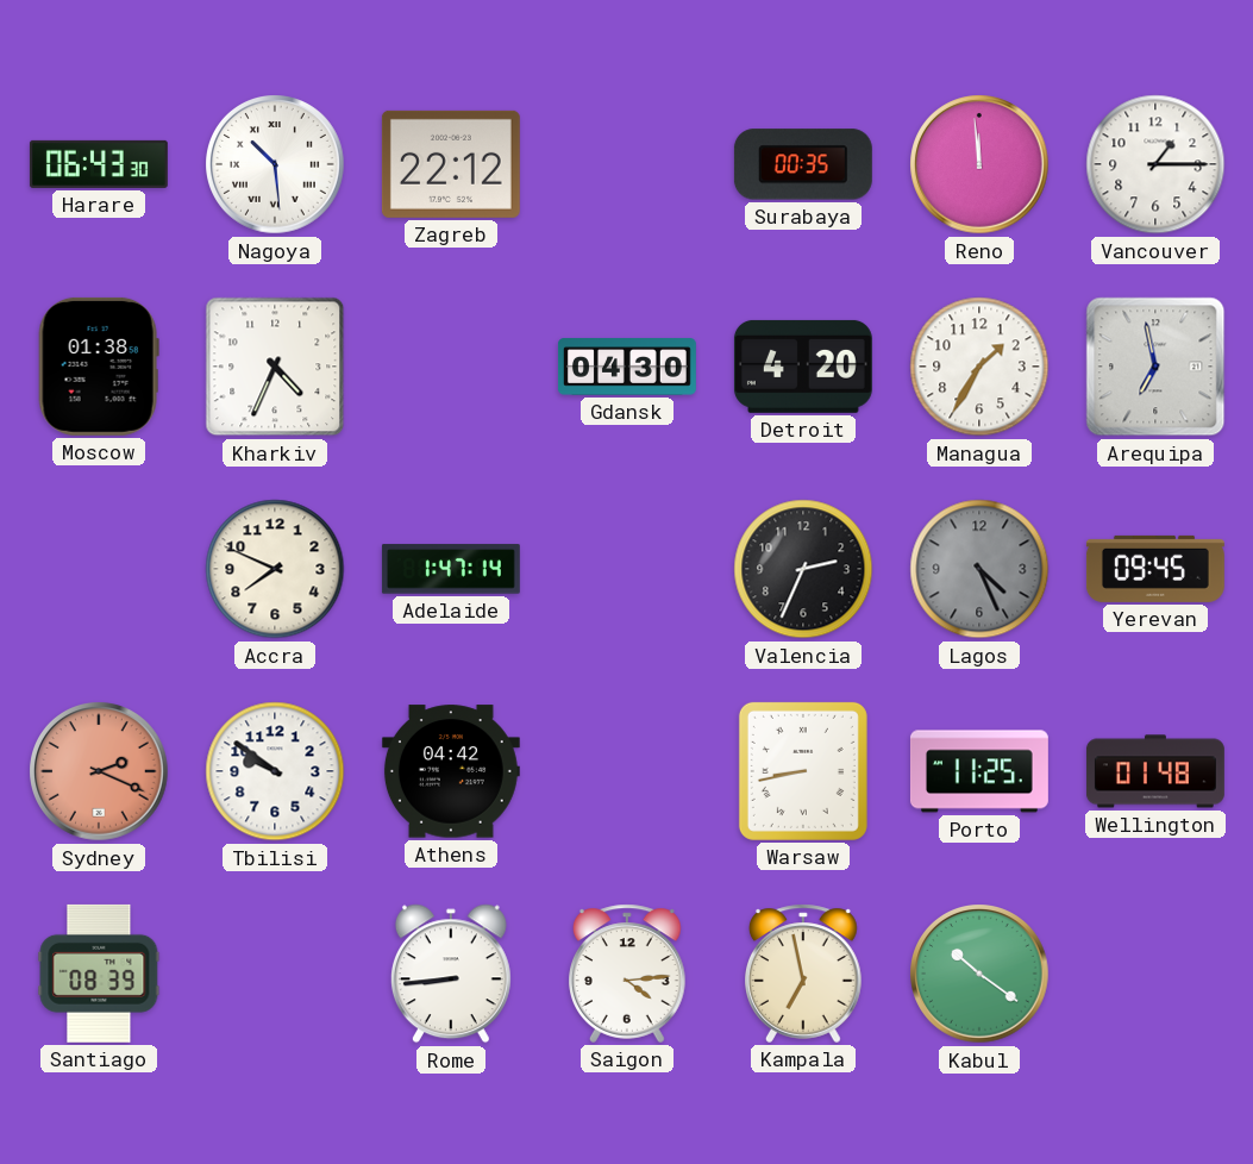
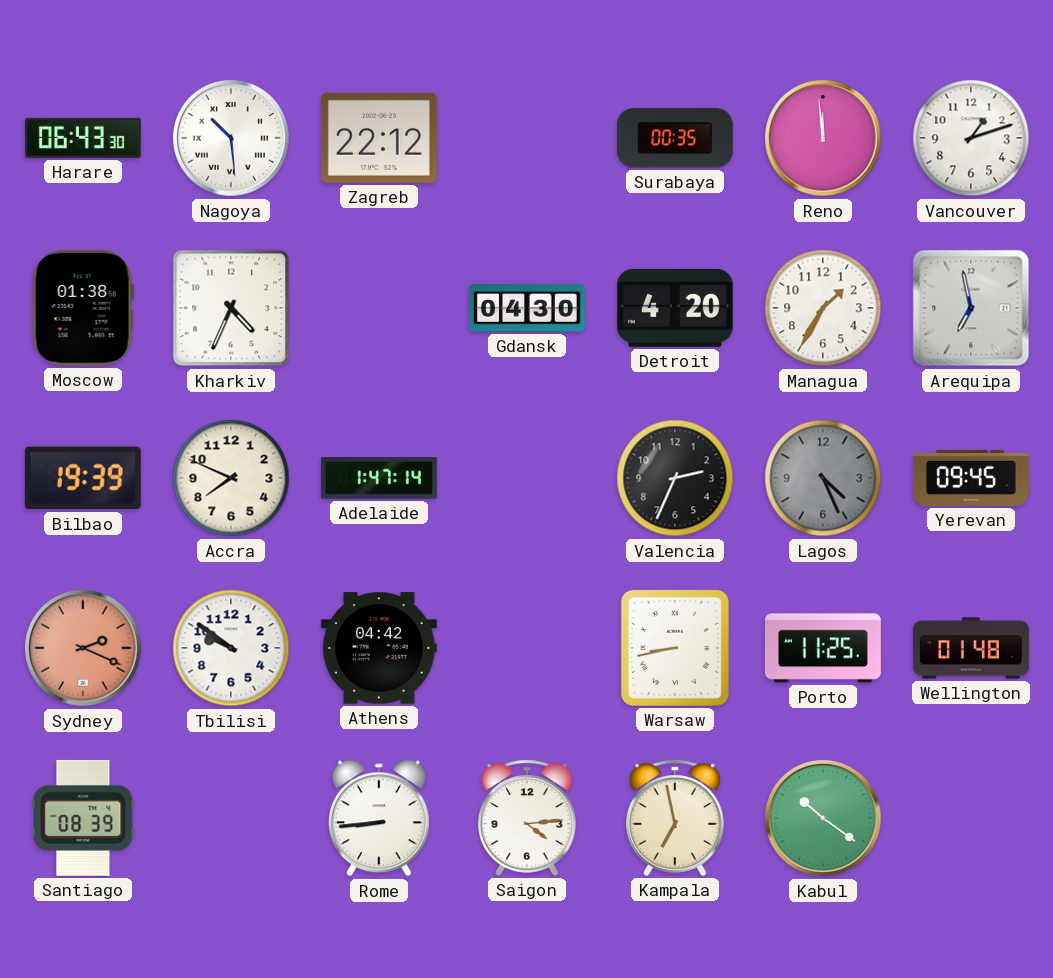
Vancouver: 1:15 -> 1:12
Bilbao: none -> 19:39
